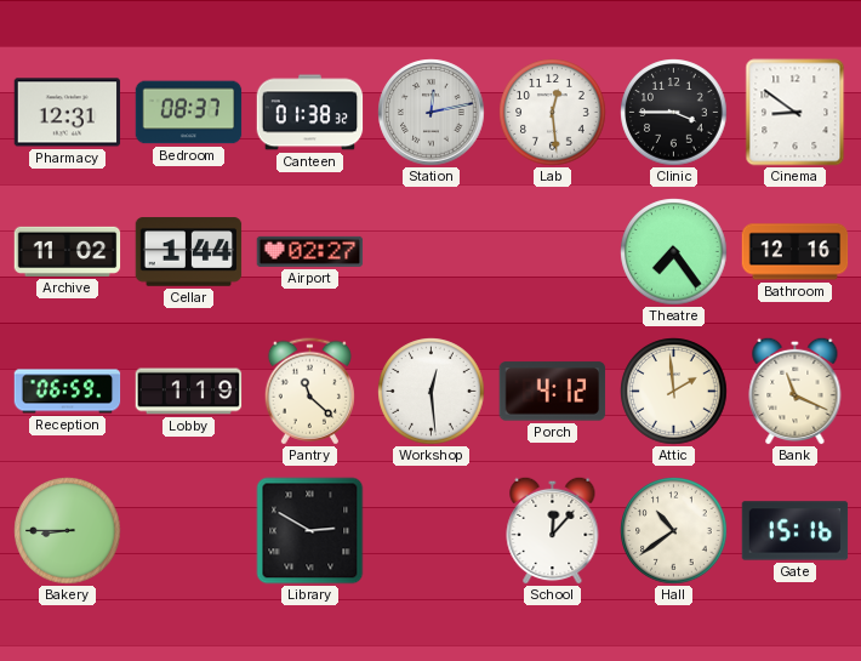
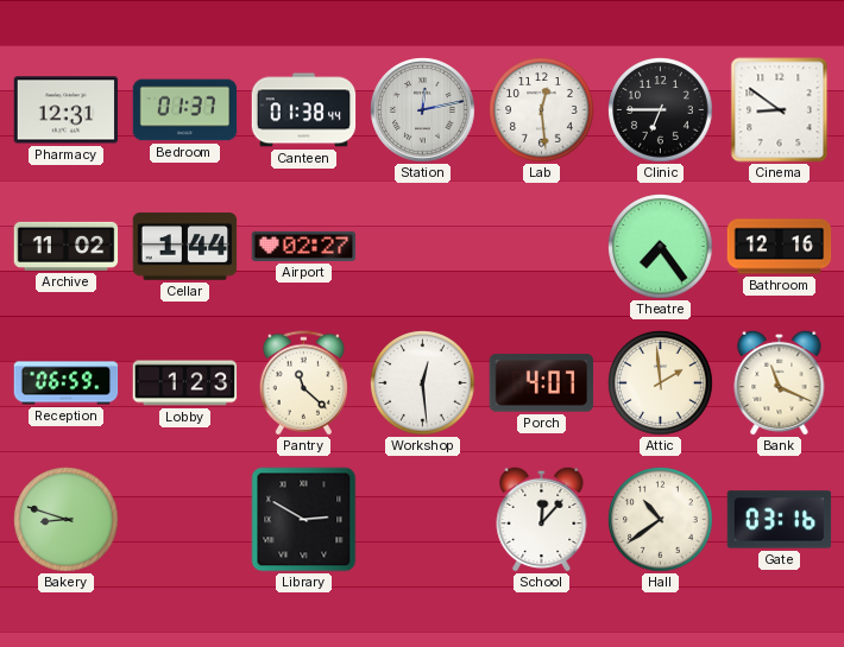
Bedroom: 08:37 -> 01:37
Canteen: 01:38:32 -> 01:38:44
Clinic: 3:45 -> 6:45
Lobby: 1:19 -> 1:23
Porch: 4:12 -> 4:07
Bakery: 8:45 -> 8:48
Gate: 15:16 -> 03:16
